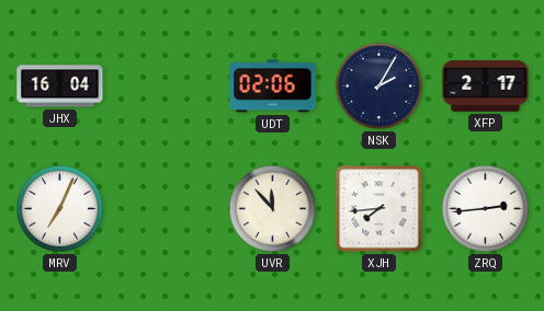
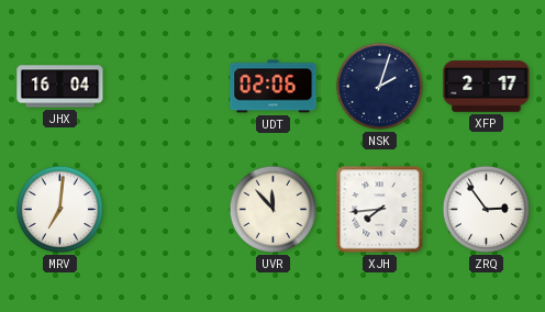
NSK: 2:05 -> 2:03
MRV: 7:04 -> 7:01
ZRQ: 2:44 -> 2:54
